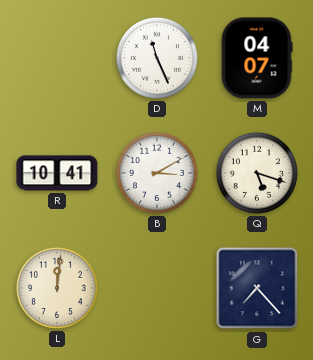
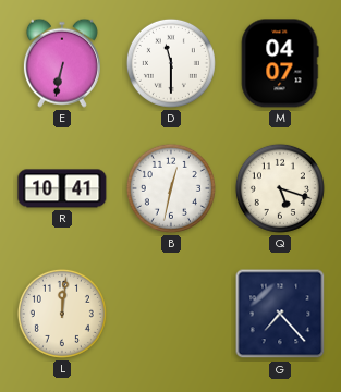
E: none -> 6:32
D: 11:26 -> 11:30
B: 3:10 -> 12:32
